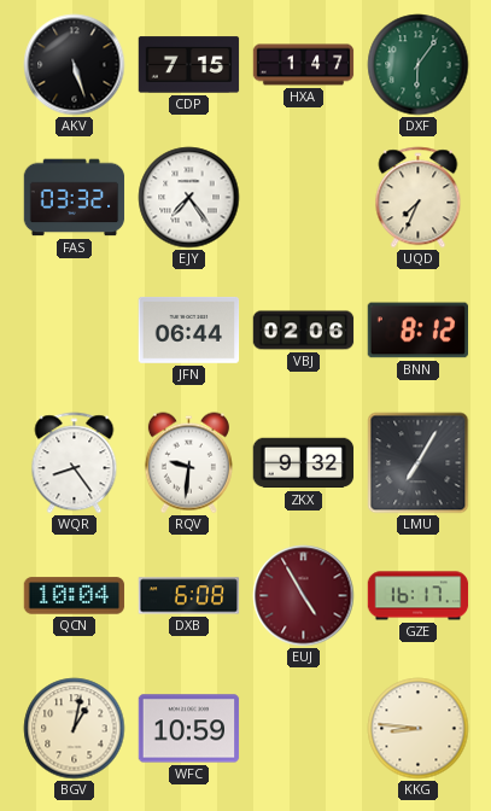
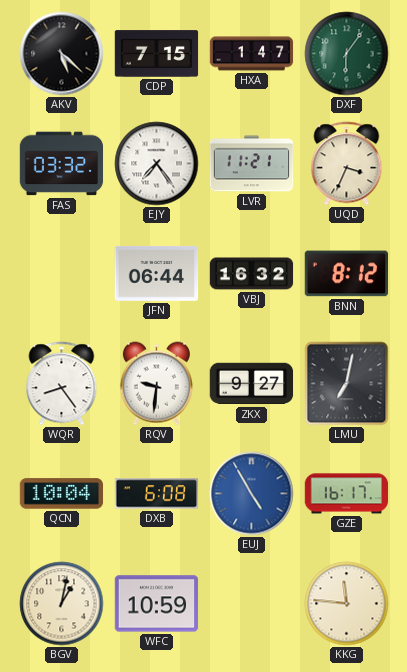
AKV: 5:27 -> 5:22
LVR: none -> 11:21
UQD: 7:34 -> 3:34
VBJ: 02:06 -> 16:32
ZKX: 9:32 -> 9:27
LMU: 7:05 -> 7:02
EUJ dial: burgundy -> blue
KKG: 8:46 -> 11:46
